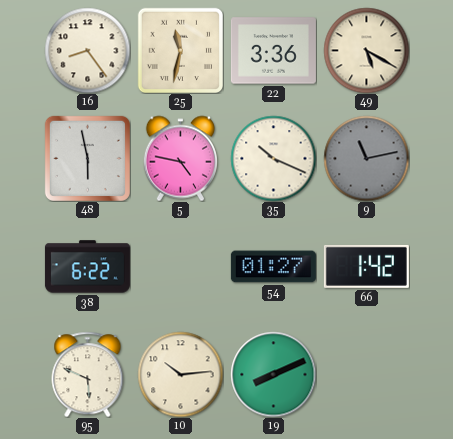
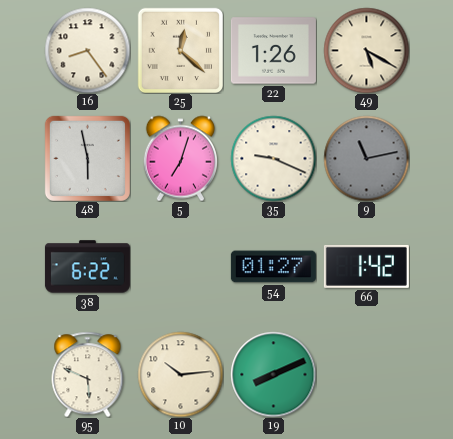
25: 11:32 -> 12:22
22: 3:36 -> 1:26
5: 4:47 -> 7:03
35: 10:19 -> 9:19
